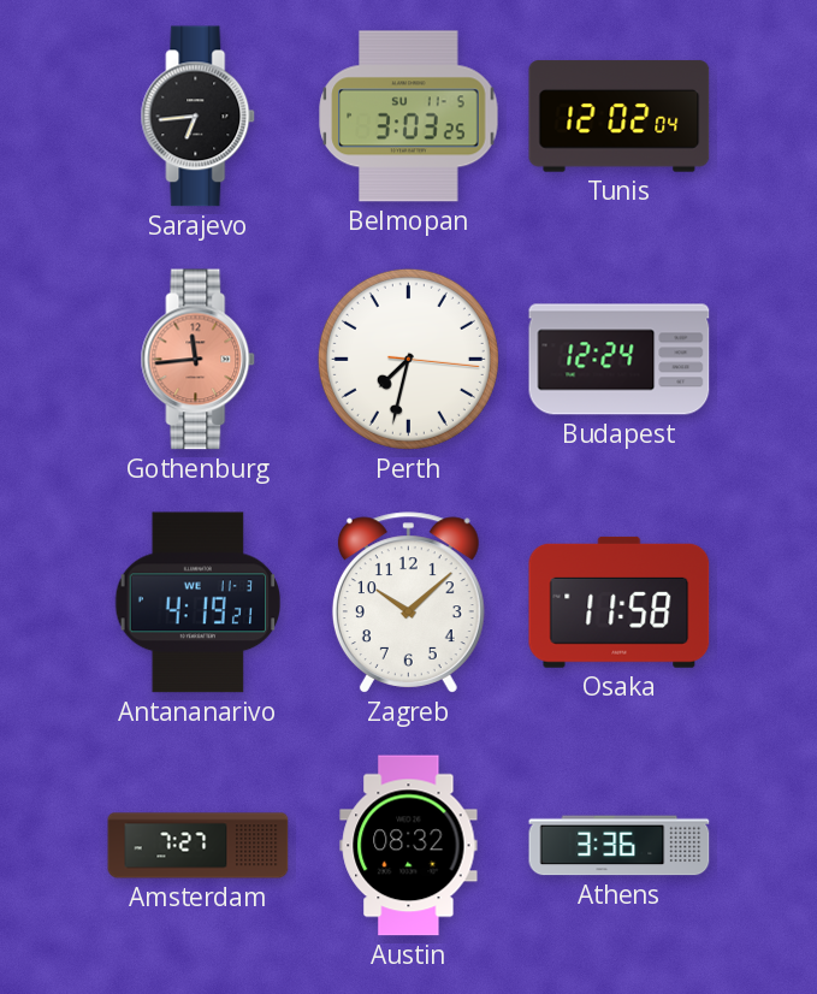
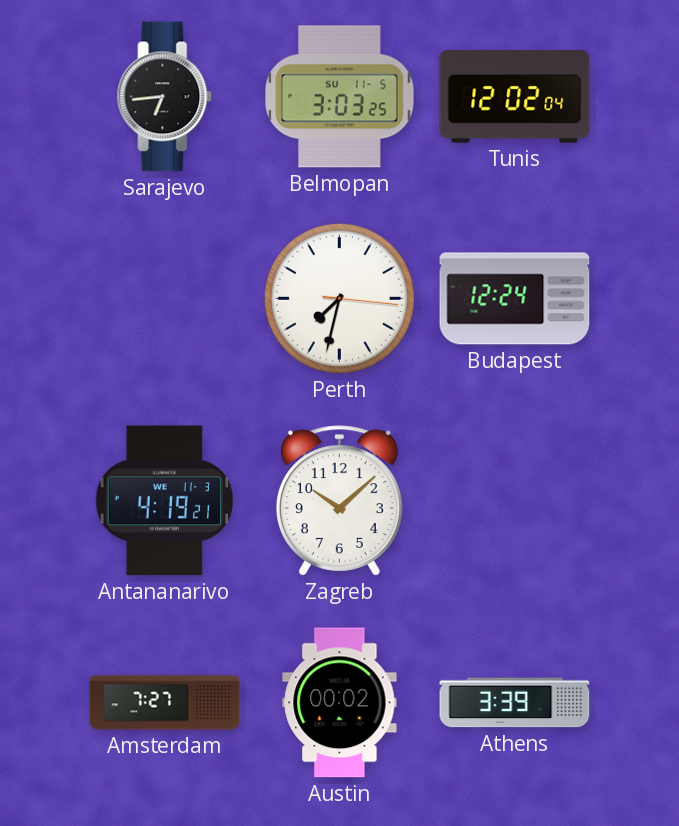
Gothenburg: 11:44 -> none
Osaka: 11:58 -> none
Austin: 08:32 -> 00:02
Athens: 3:36 -> 3:39
